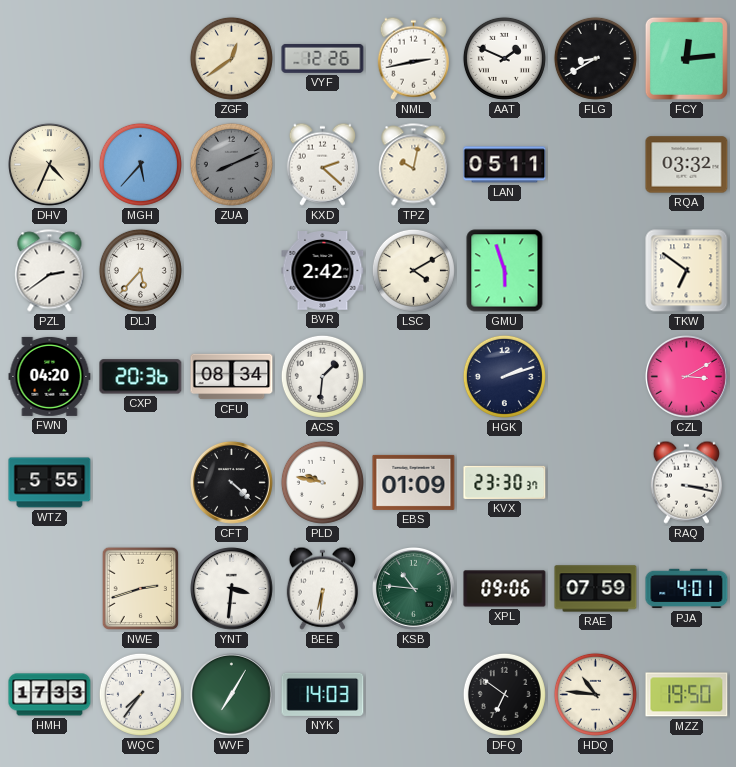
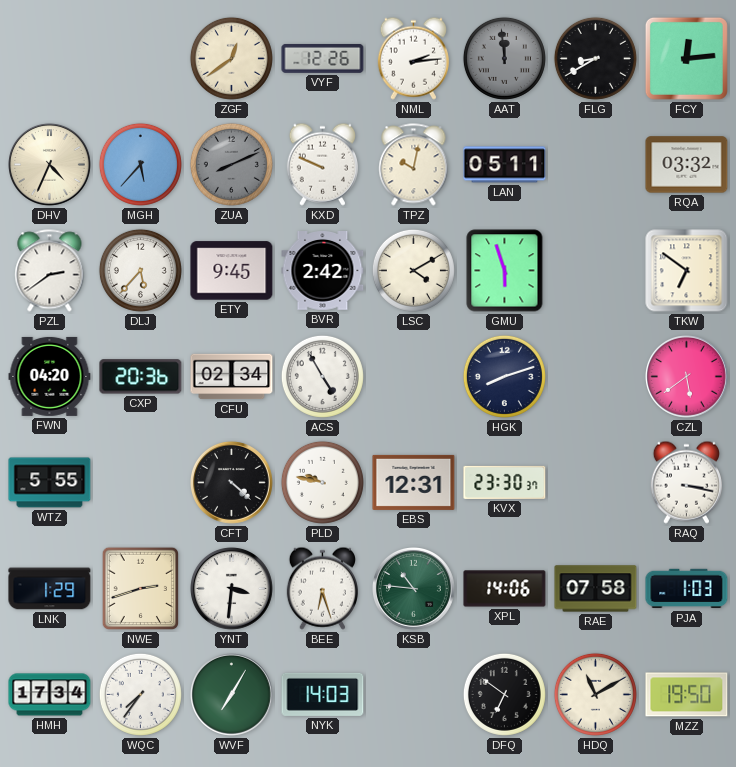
NML: 2:43 -> 2:14
AAT: 1:49 -> 11:59
AAT dial: white -> grey
KXD: 2:22 -> 9:49
ETY: none -> 9:45
CFU: 08:34 -> 02:34
ACS: 1:31 -> 4:55
HGK: 2:12 -> 8:12
CZL: 3:10 -> 5:39
EBS: 01:09 -> 12:31
LNK: none -> 1:29
BEE: 6:31 -> 6:27
XPL: 09:06 -> 14:06
RAE: 07:59 -> 07:58
PJA: 4:01 -> 1:03
HMH: 17:33 -> 17:34
HDQ: 10:46 -> 11:10
